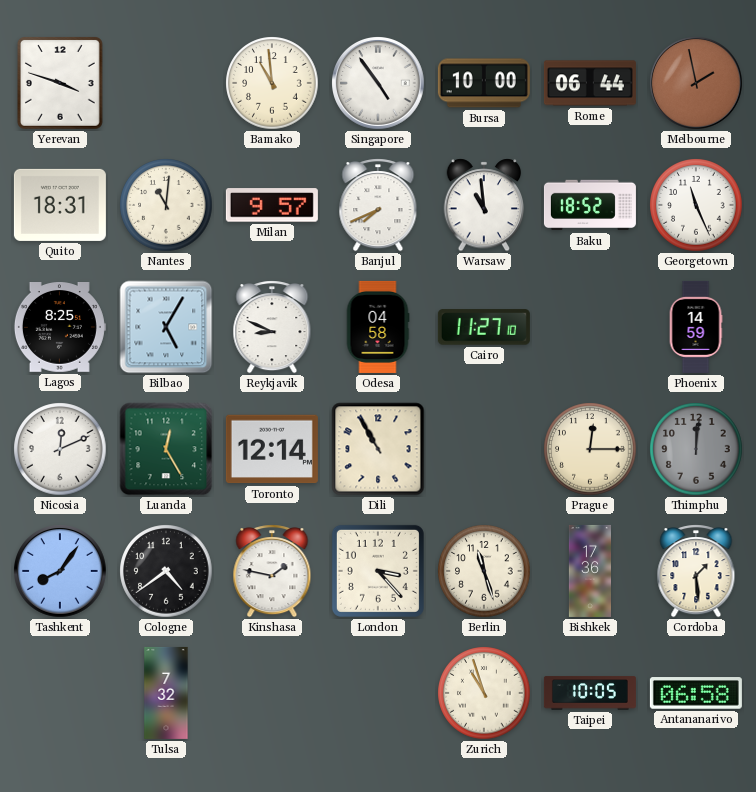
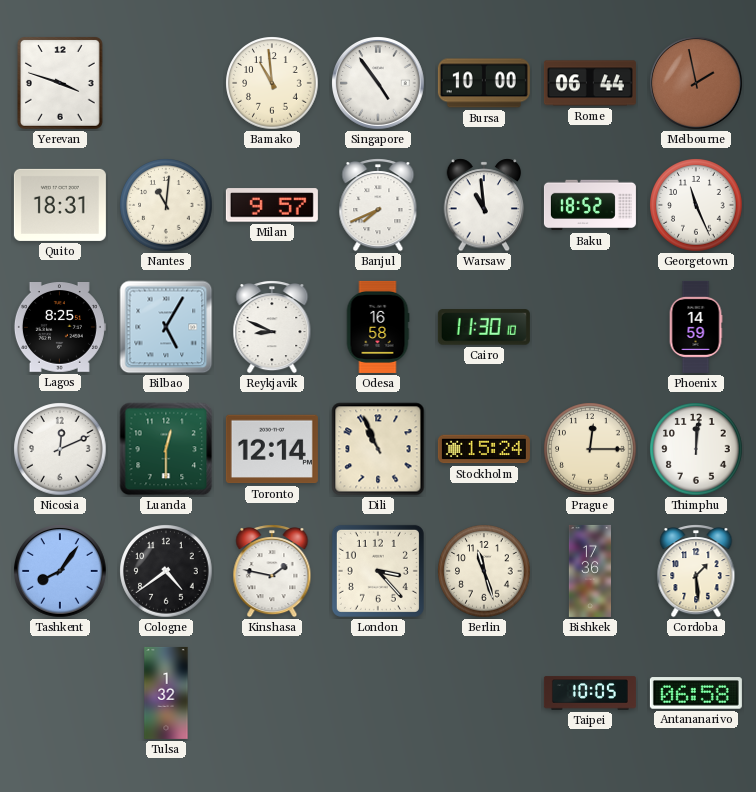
Odesa: 04:58 -> 16:58
Cairo: 11:27 -> 11:30
Luanda: 12:25 -> 12:30
Dili: 10:55 -> 10:56
Stockholm: none -> 15:24
Thimphu dial: grey -> white
Tulsa: 7:32 -> 1:32
Zurich: 10:57 -> none
